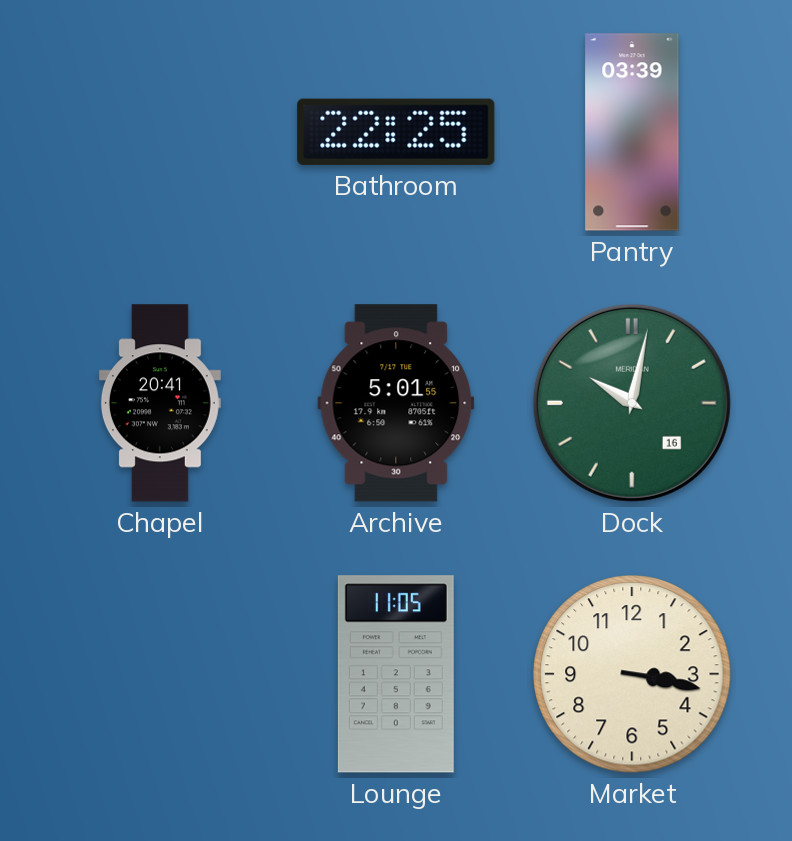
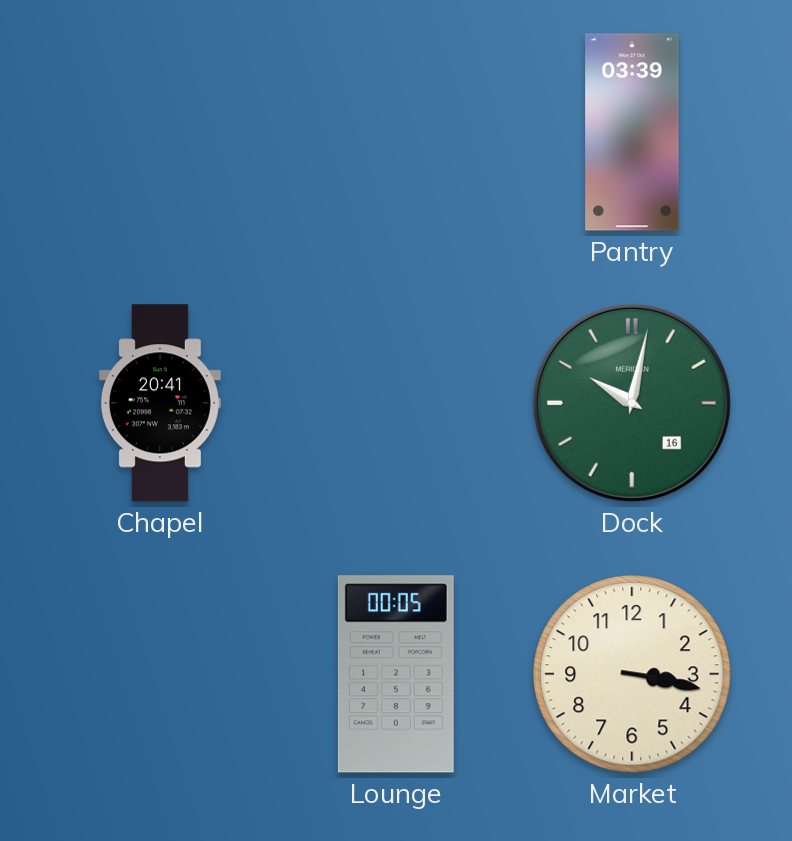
Bathroom: 22:25 -> none
Archive: 5:01 -> none
Lounge: 11:05 -> 00:05
